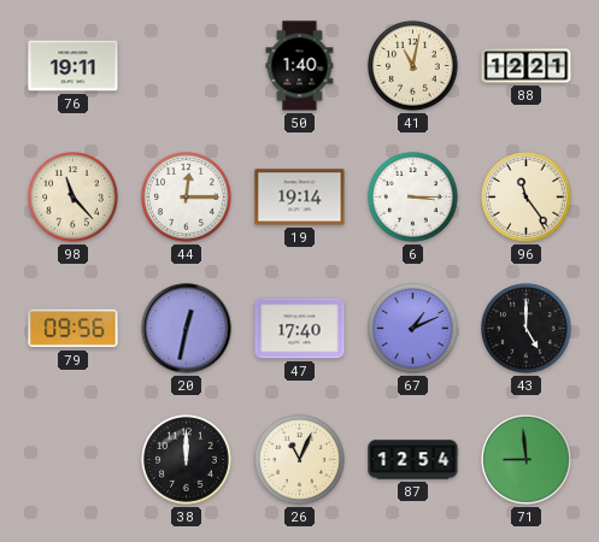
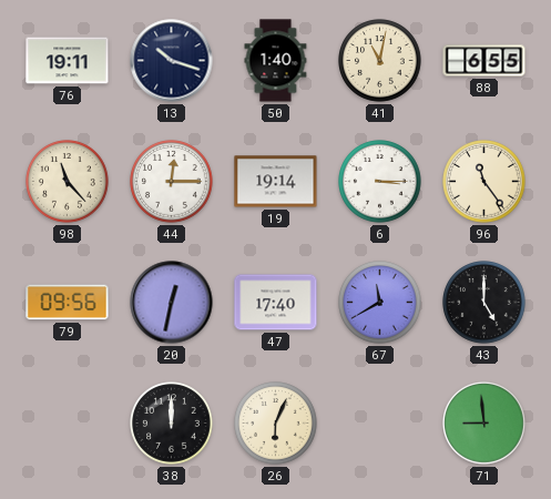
13: none -> 10:18
88: 12:21 -> 6:55
67: 1:11 -> 11:40
26: 11:04 -> 6:04
87: 12:54 -> none
